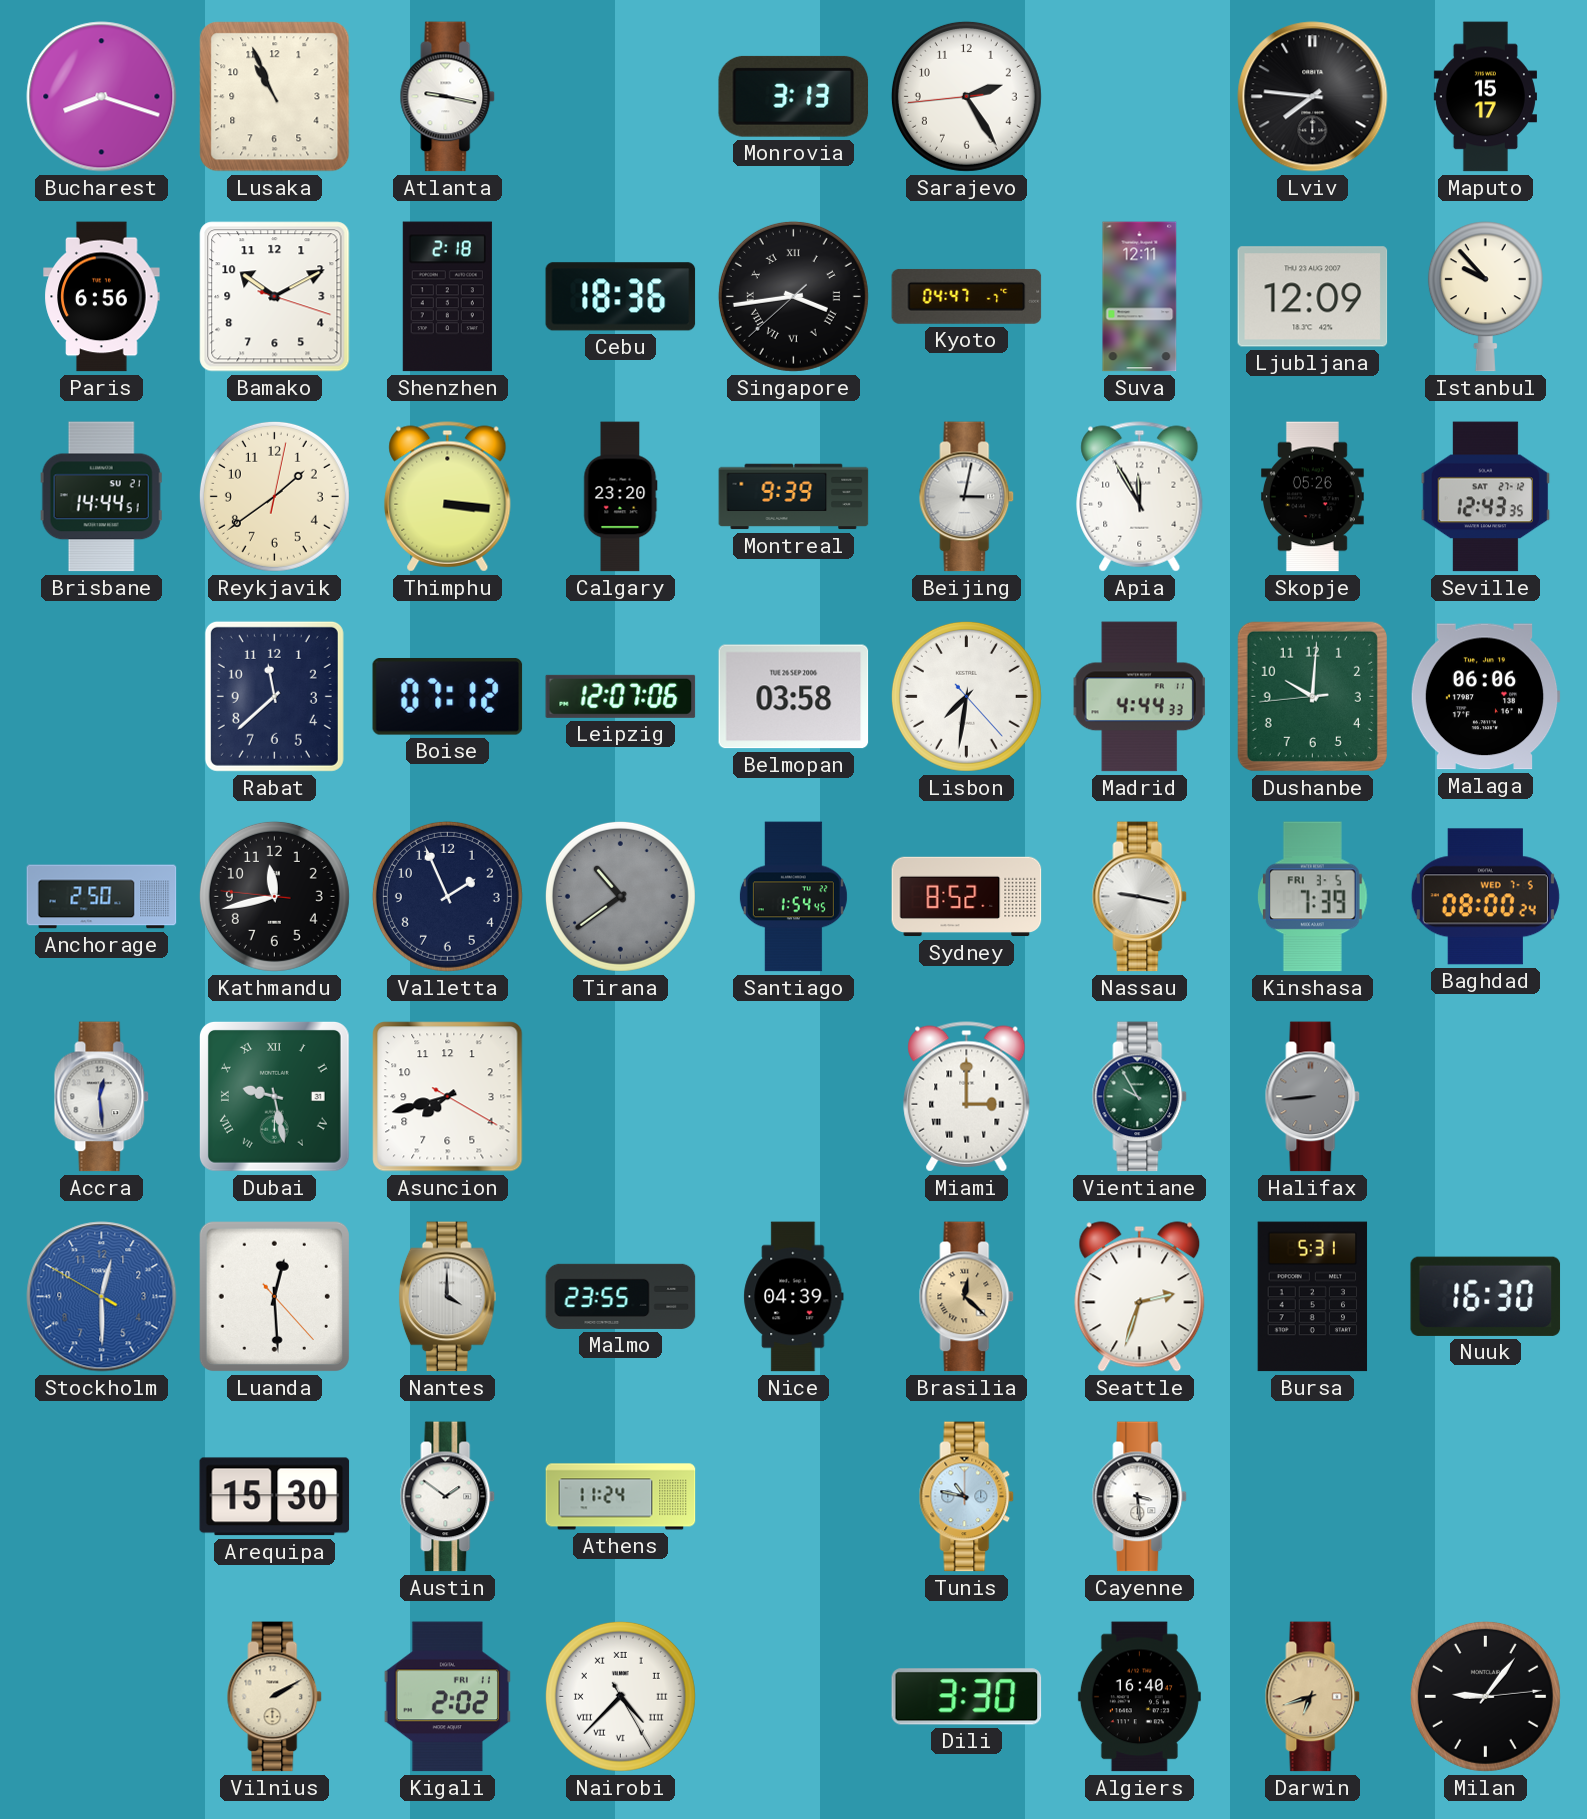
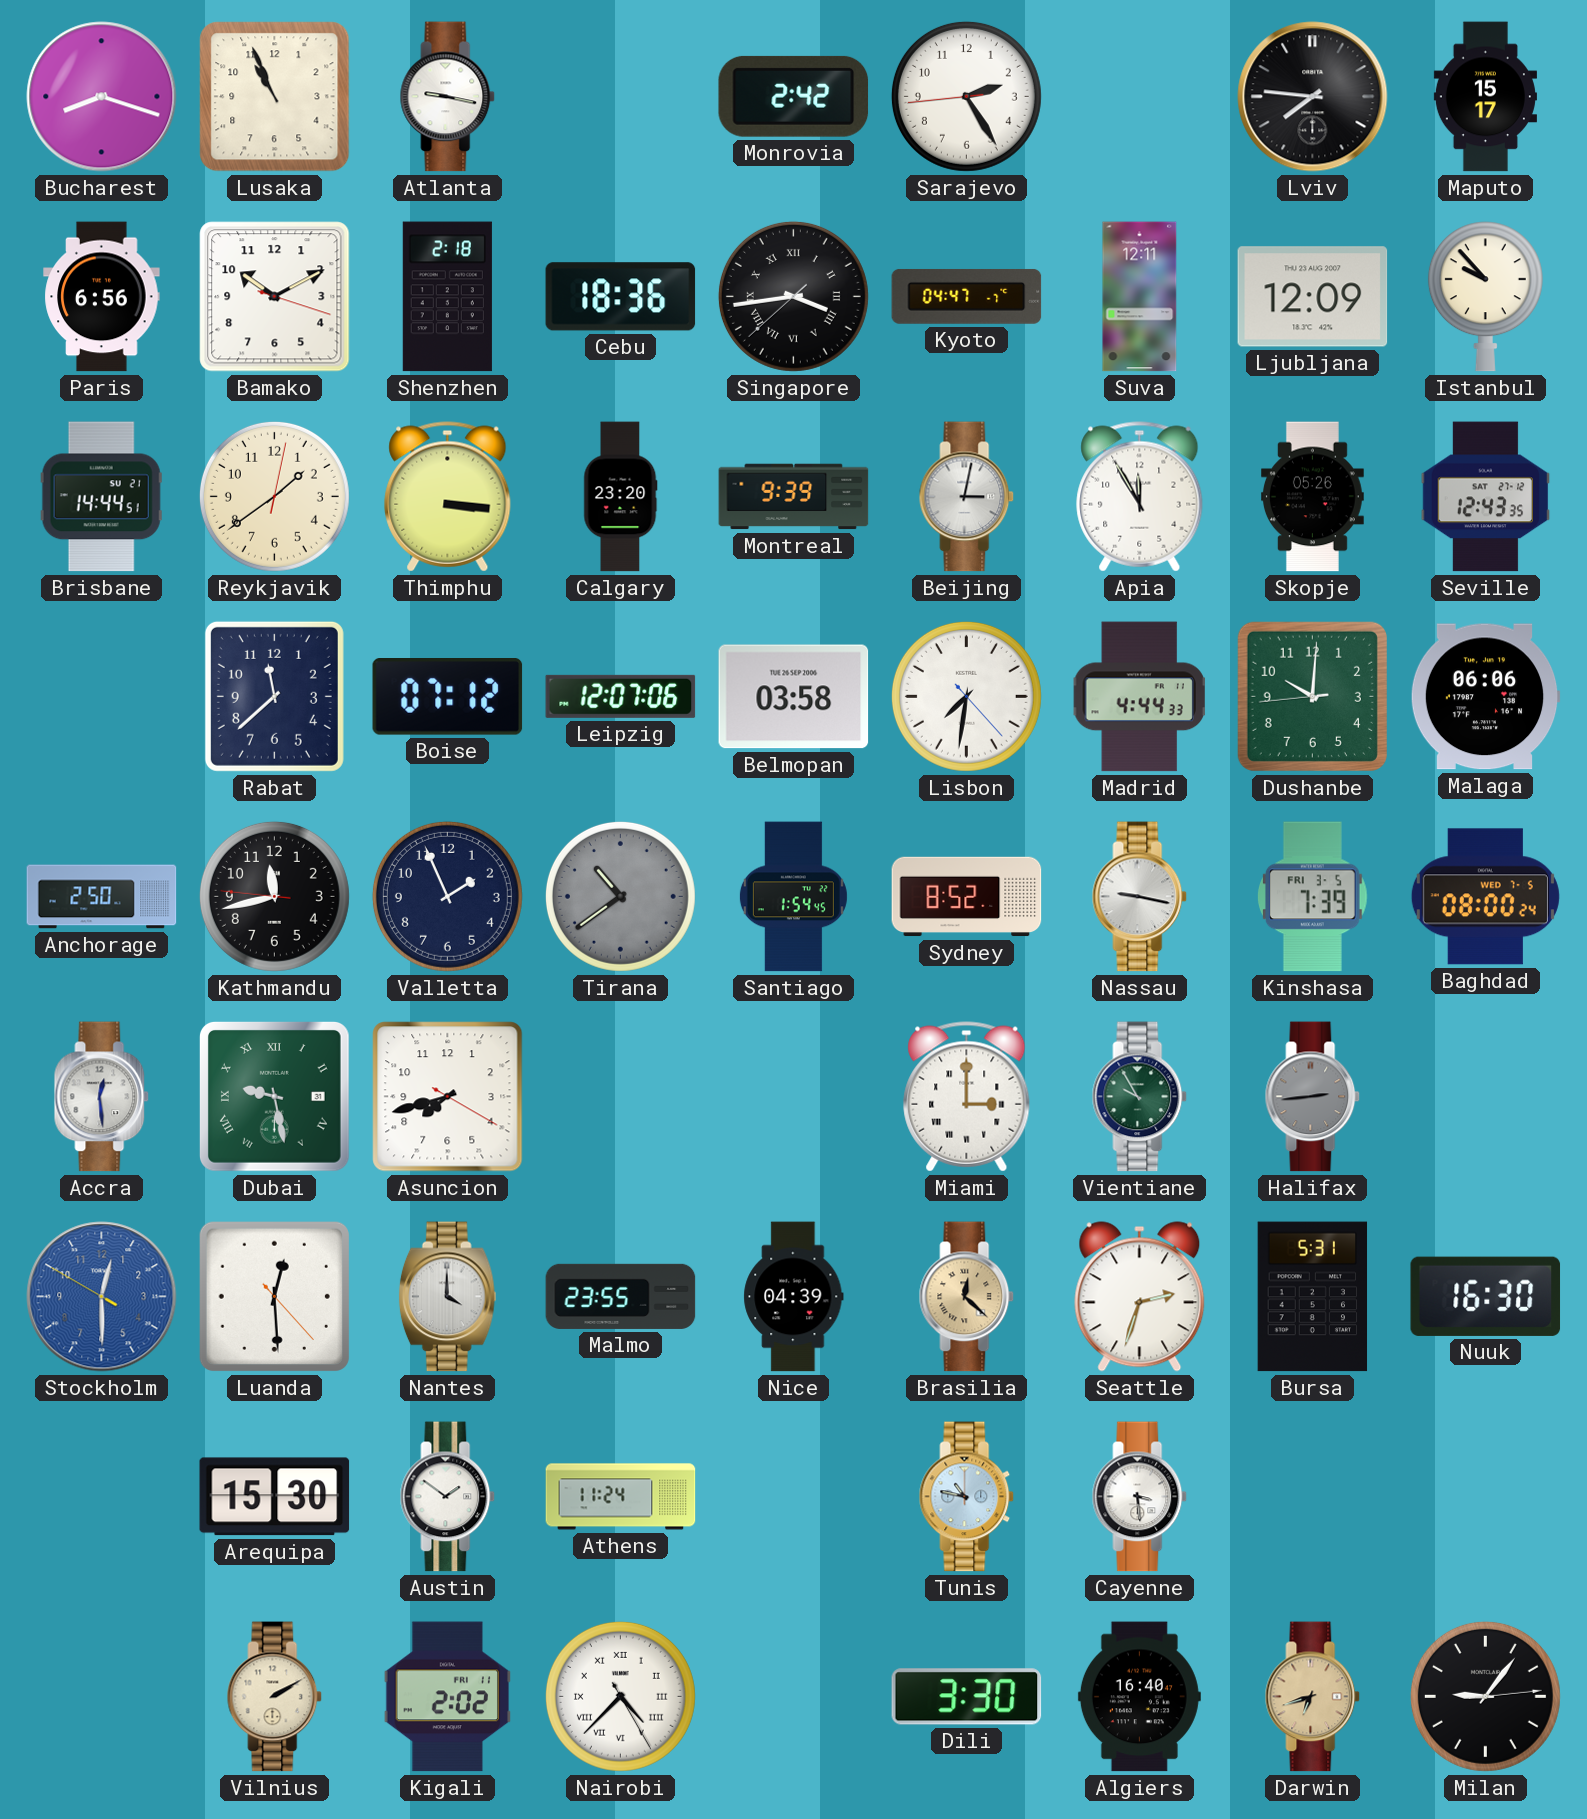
Monrovia: 3:13 -> 2:42
Halifax: 8:44 -> 2:44
